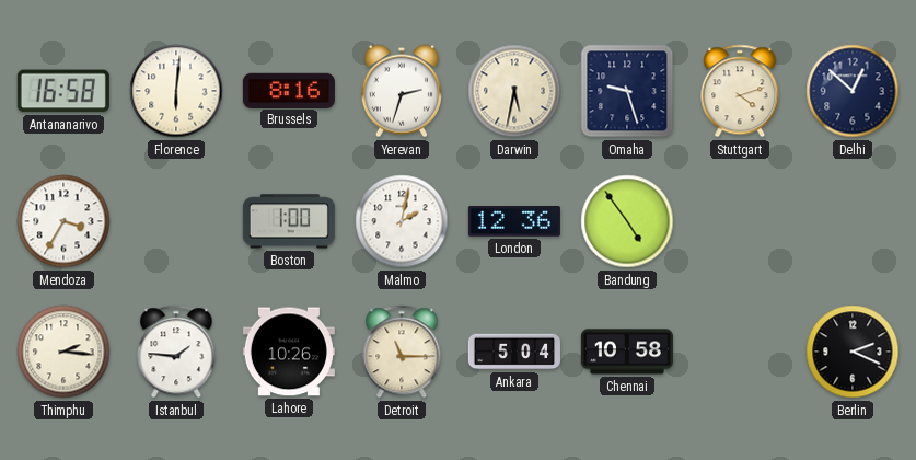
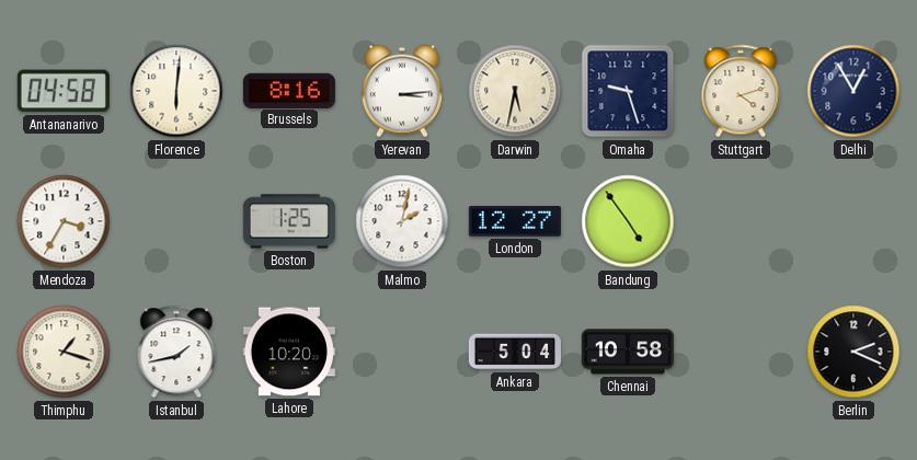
Antananarivo: 16:58 -> 04:58
Yerevan: 2:33 -> 3:14
Delhi: 12:52 -> 12:55
Boston: 1:00 -> 1:25
London: 12:36 -> 12:27
Thimphu: 2:16 -> 1:18
Istanbul: 1:46 -> 1:43
Lahore: 10:26 -> 10:20
Detroit: 11:15 -> none
